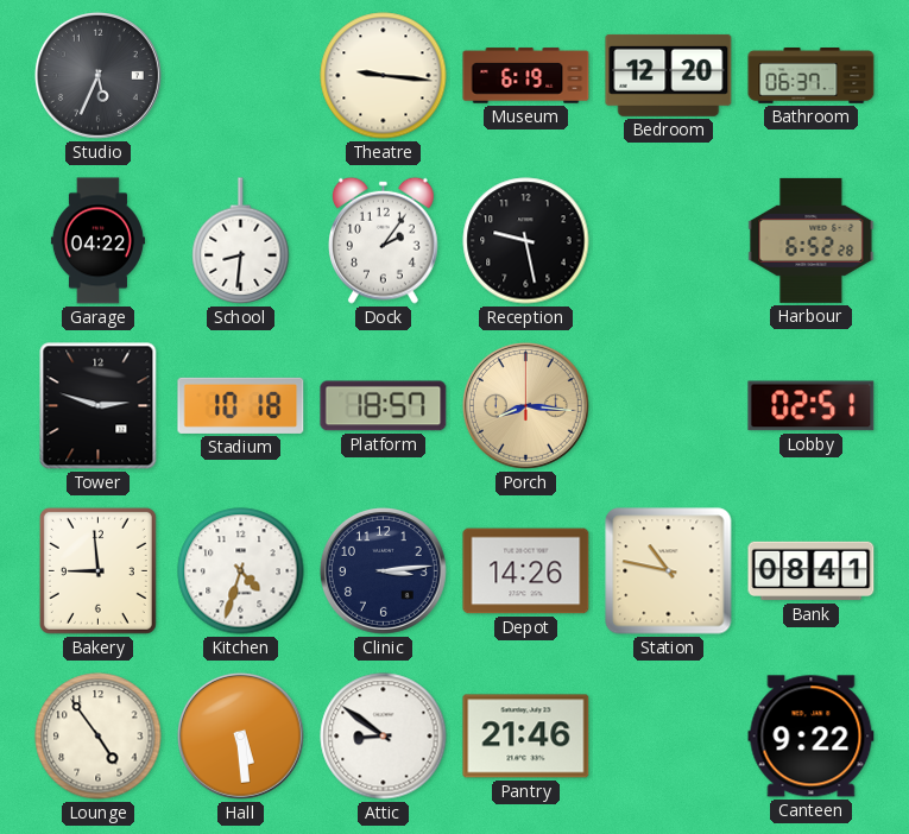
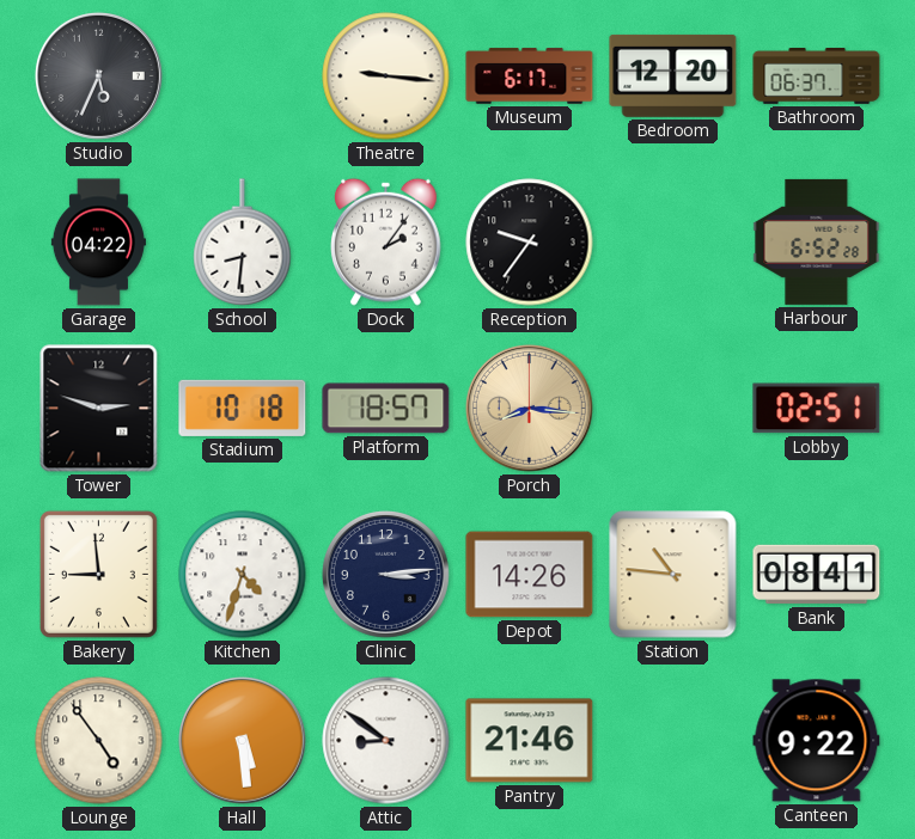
Museum: 6:19 -> 6:17
Reception: 9:28 -> 9:36
Station: 10:47 -> 10:46
